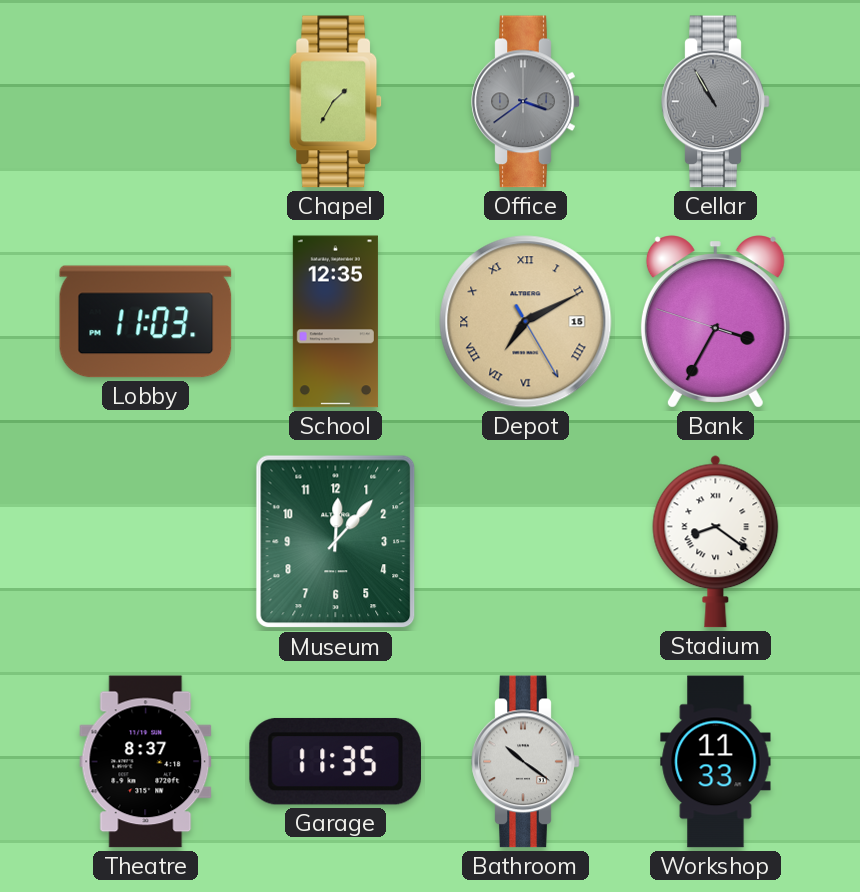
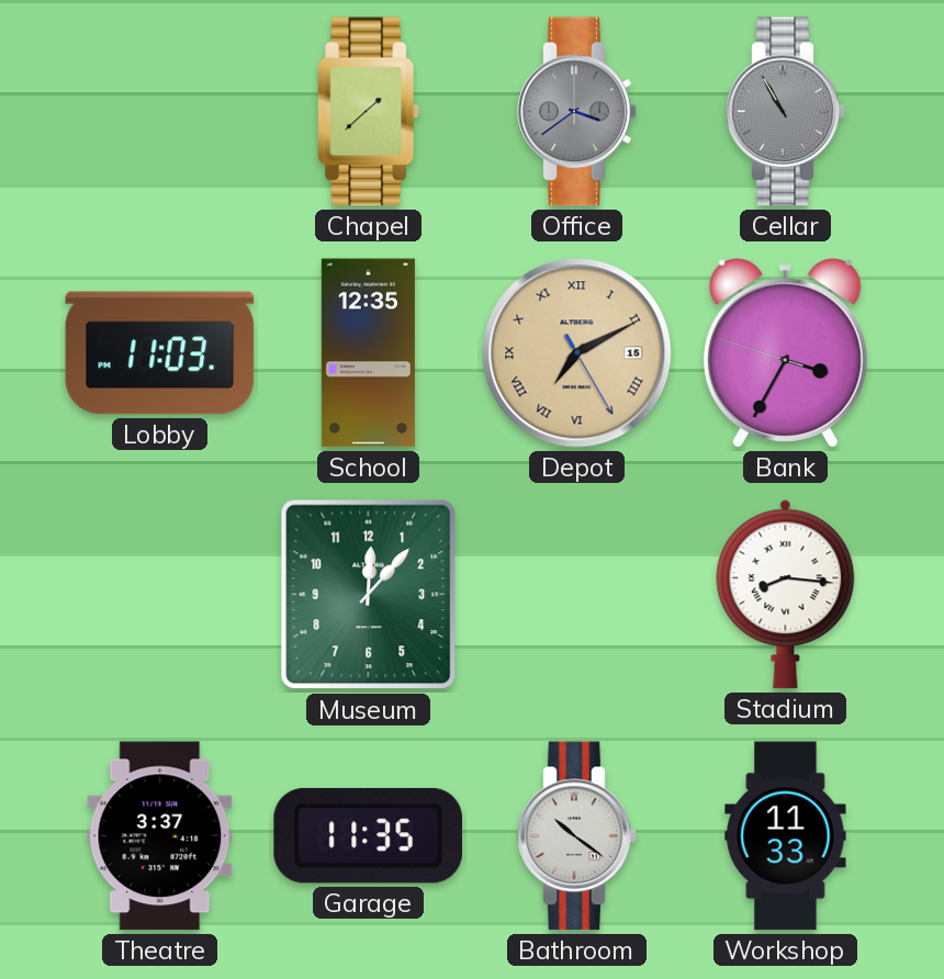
Chapel: 1:35 -> 1:38
Stadium: 8:21 -> 8:16
Theatre: 8:37 -> 3:37
